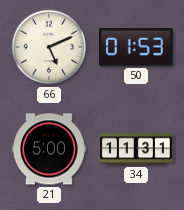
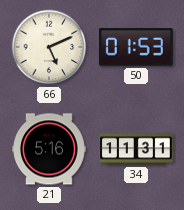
21: 5:00 -> 5:16
